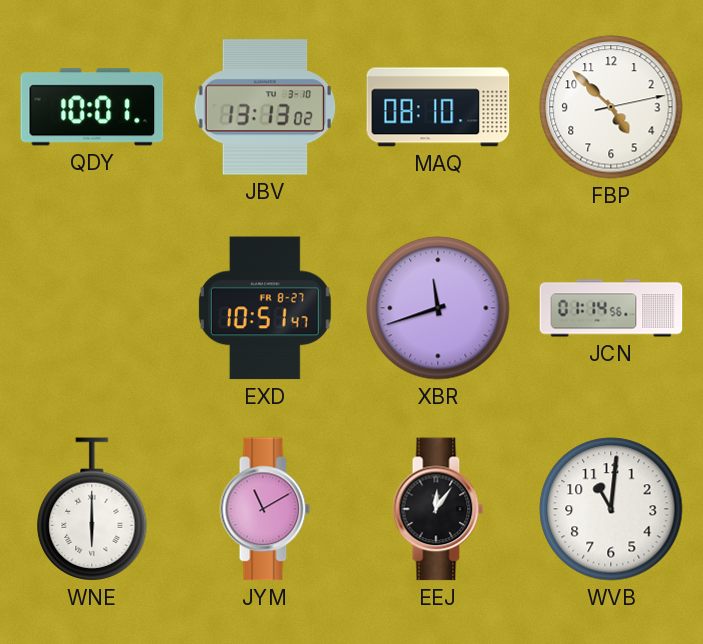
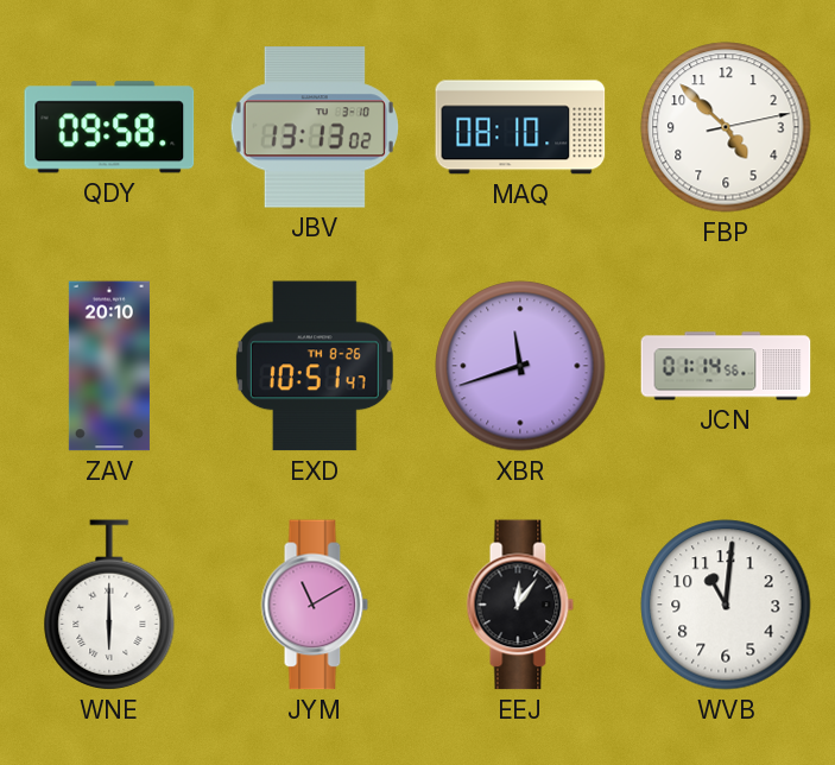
QDY: 10:01 -> 09:58
ZAV: none -> 20:10
EXD date: FR 8-27 -> TH 8-26
